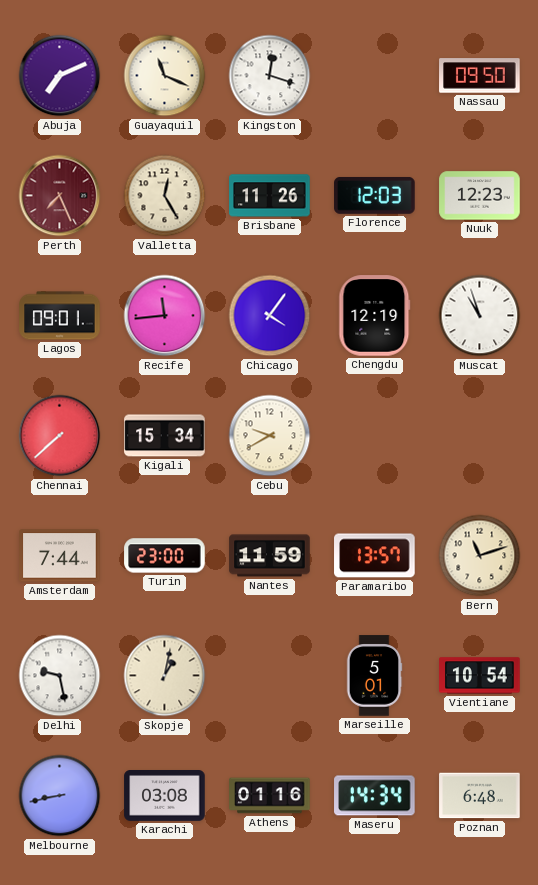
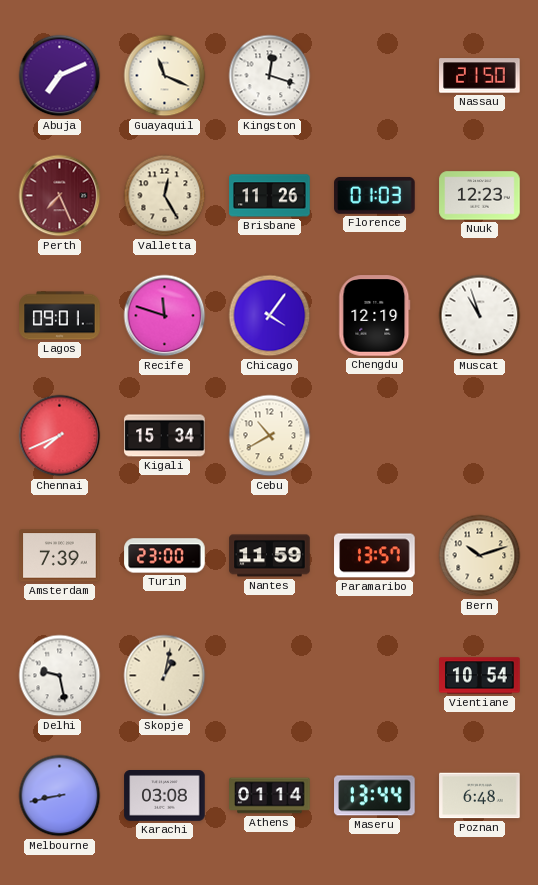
Nassau: 09:50 -> 21:50
Florence: 12:03 -> 01:03
Recife: 11:44 -> 11:48
Chennai: 7:38 -> 7:41
Cebu: 9:40 -> 10:40
Amsterdam: 7:44 -> 7:39
Bern: 11:12 -> 10:12
Marseille: 5:01 -> none
Athens: 01:16 -> 01:14
Maseru: 14:34 -> 13:44
